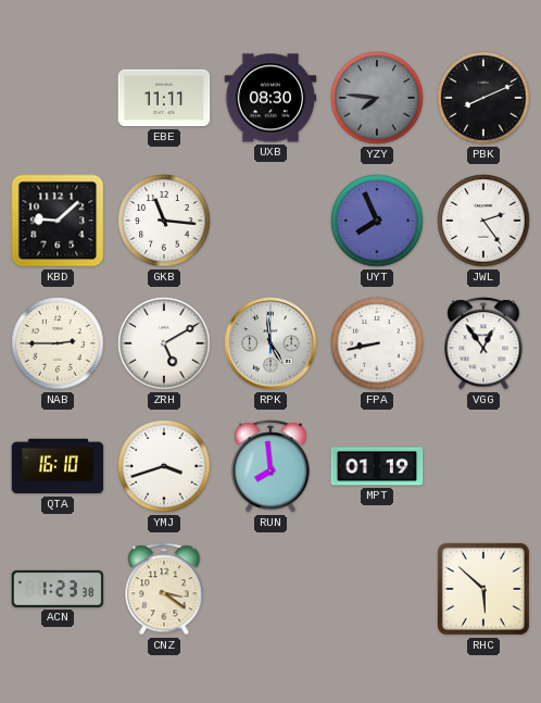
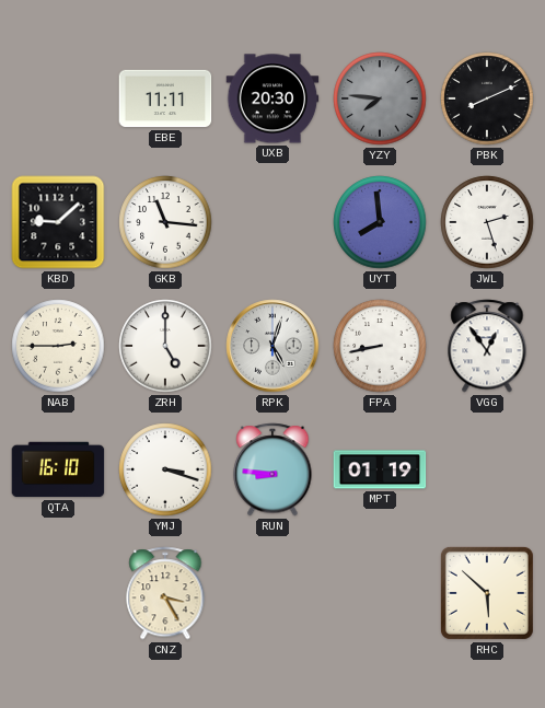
UXB: 08:30 -> 20:30
UYT: 7:56 -> 7:59
JWL: 2:24 -> 2:27
ZRH: 5:10 -> 5:00
RPK: 4:59 -> 5:03
YMJ: 3:42 -> 3:18
RUN: 7:59 -> 8:46
ACN: 1:23 -> none
CNZ: 3:21 -> 3:25
